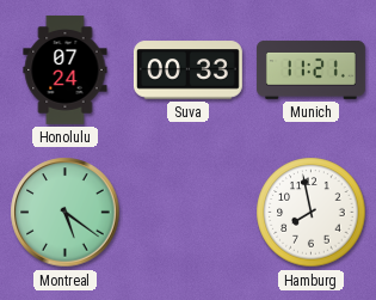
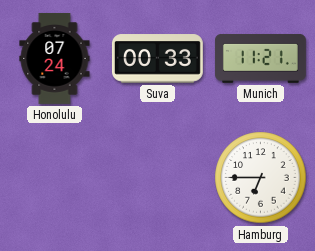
Montreal: 5:21 -> none
Hamburg: 7:58 -> 6:45
